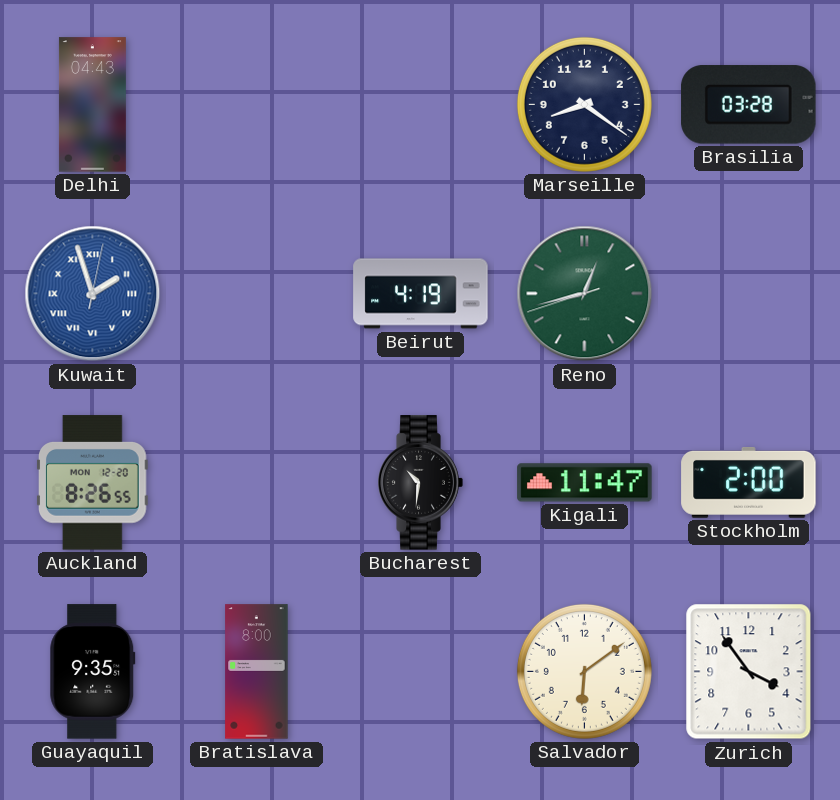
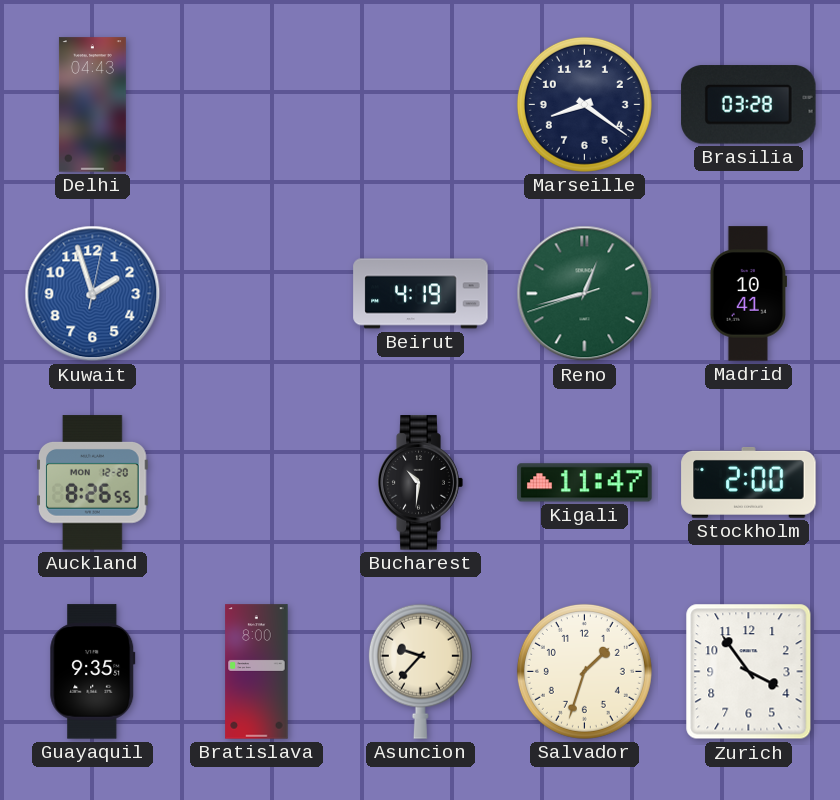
Kuwait numerals: Roman -> Arabic
Madrid: none -> 10:41
Asuncion: none -> 9:37
Salvador: 6:09 -> 1:33
